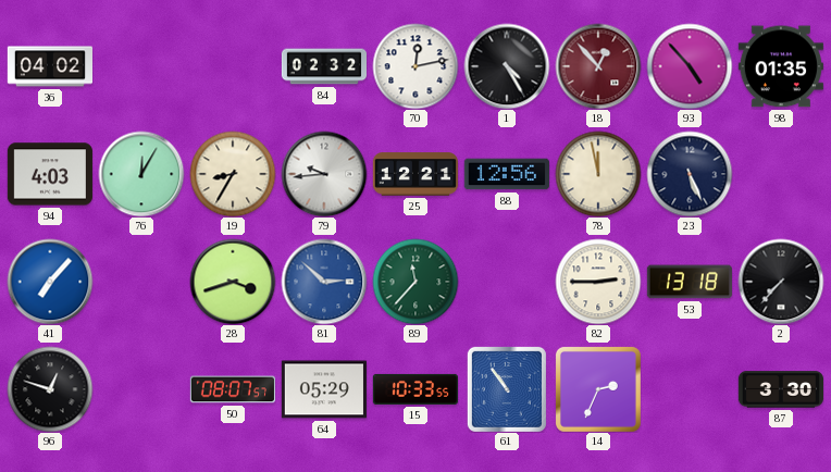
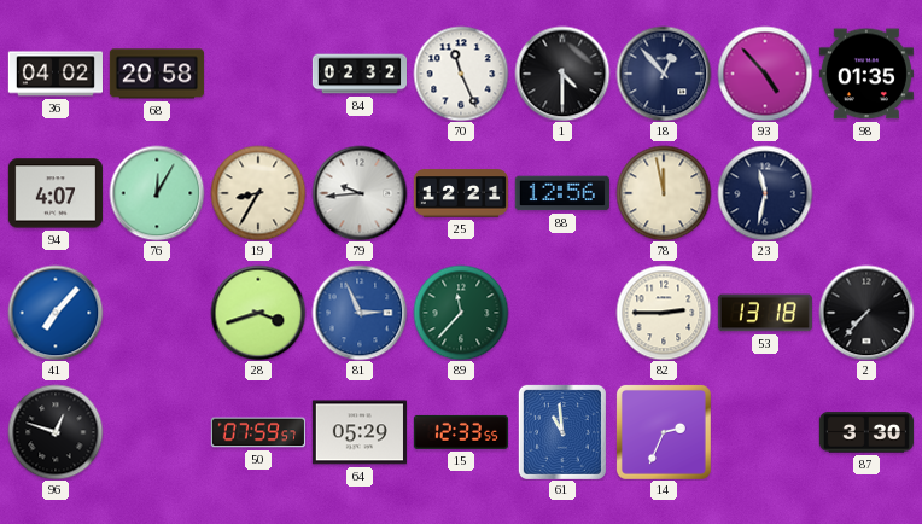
68: none -> 20:58
70: 12:13 -> 11:26
1: 4:25 -> 4:30
18 dial: burgundy -> navy
94: 4:03 -> 4:07
23: 5:26 -> 11:32
81: 2:52 -> 2:56
50: 08:07 -> 07:59
15: 10:33 -> 12:33
61: 10:54 -> 10:59
